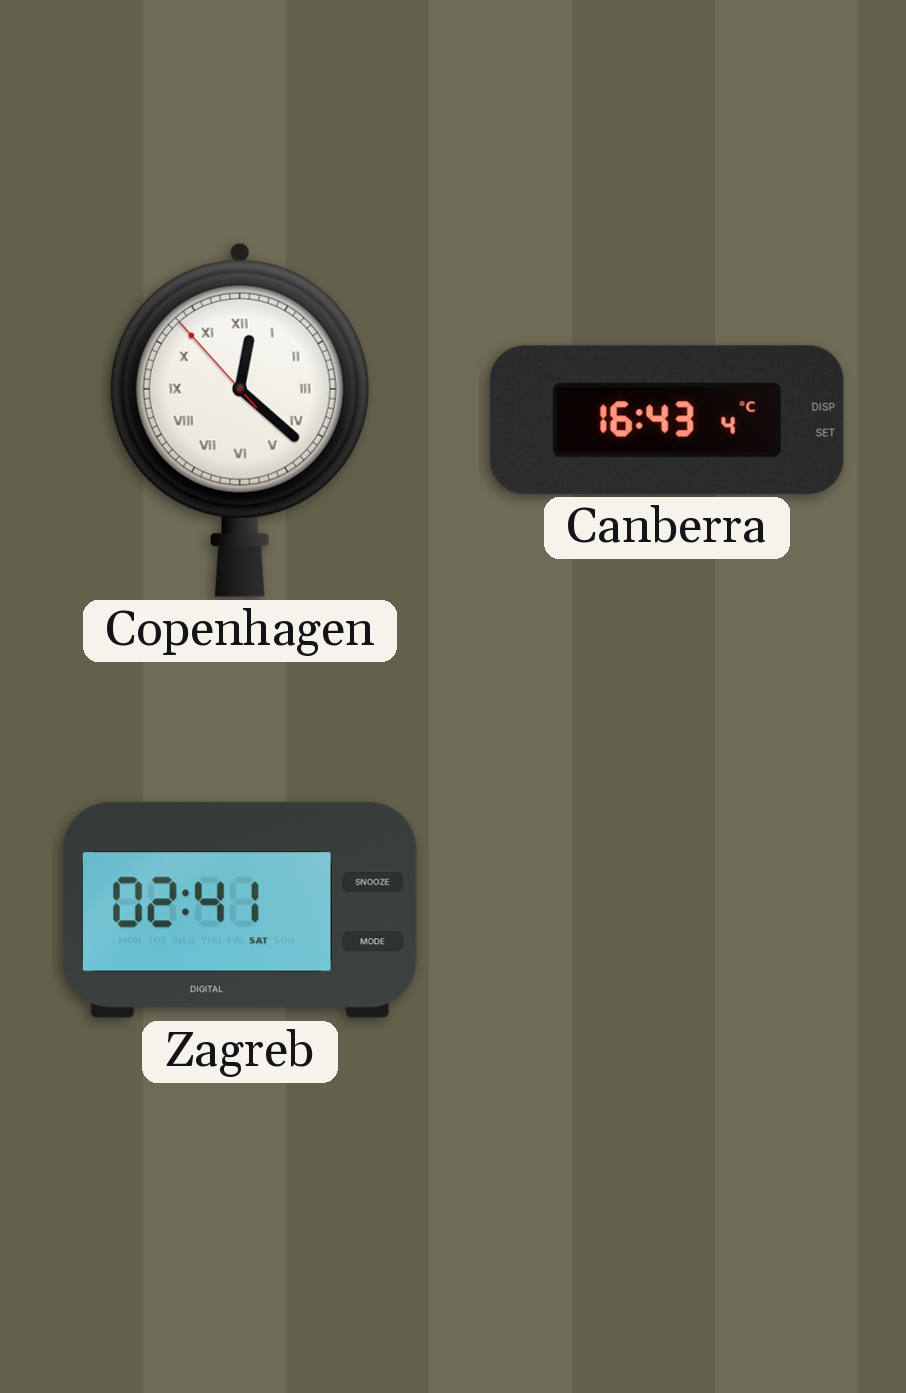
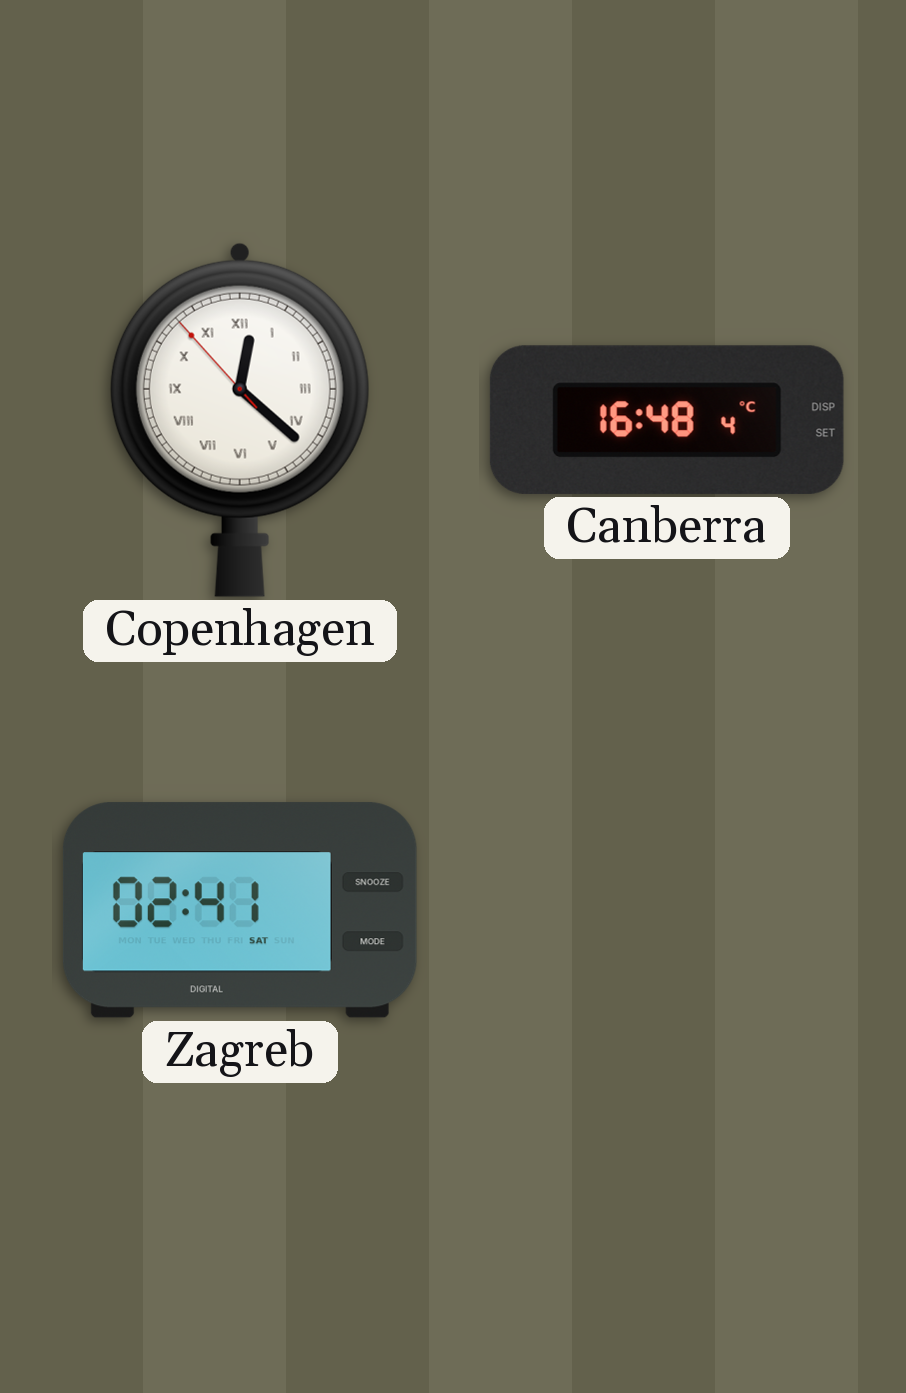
Canberra: 16:43 -> 16:48
